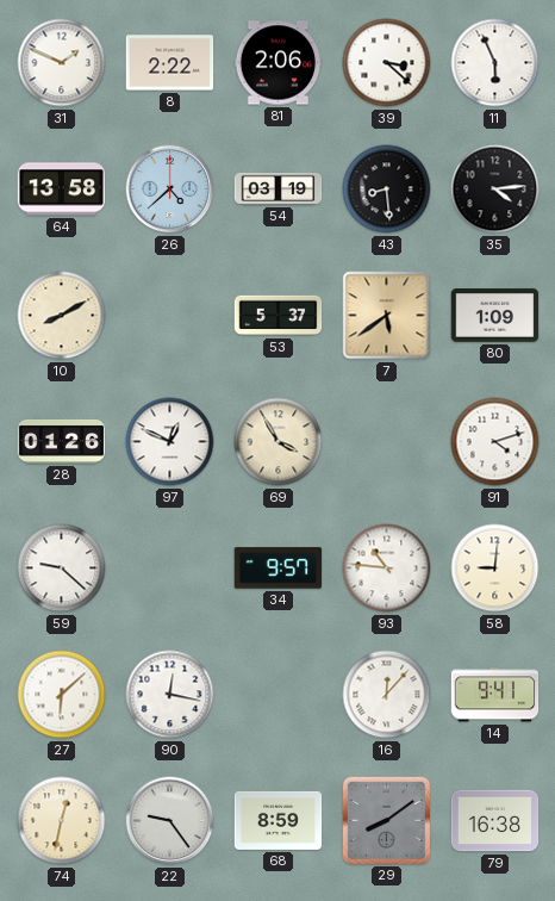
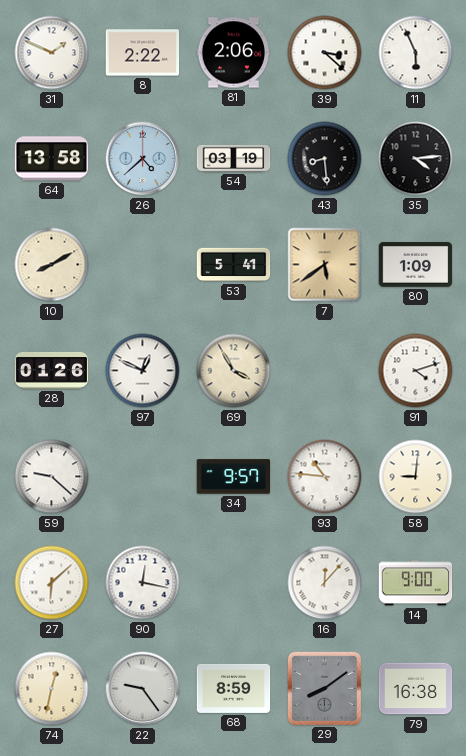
53: 5:37 -> 5:41
14: 9:41 -> 9:00
